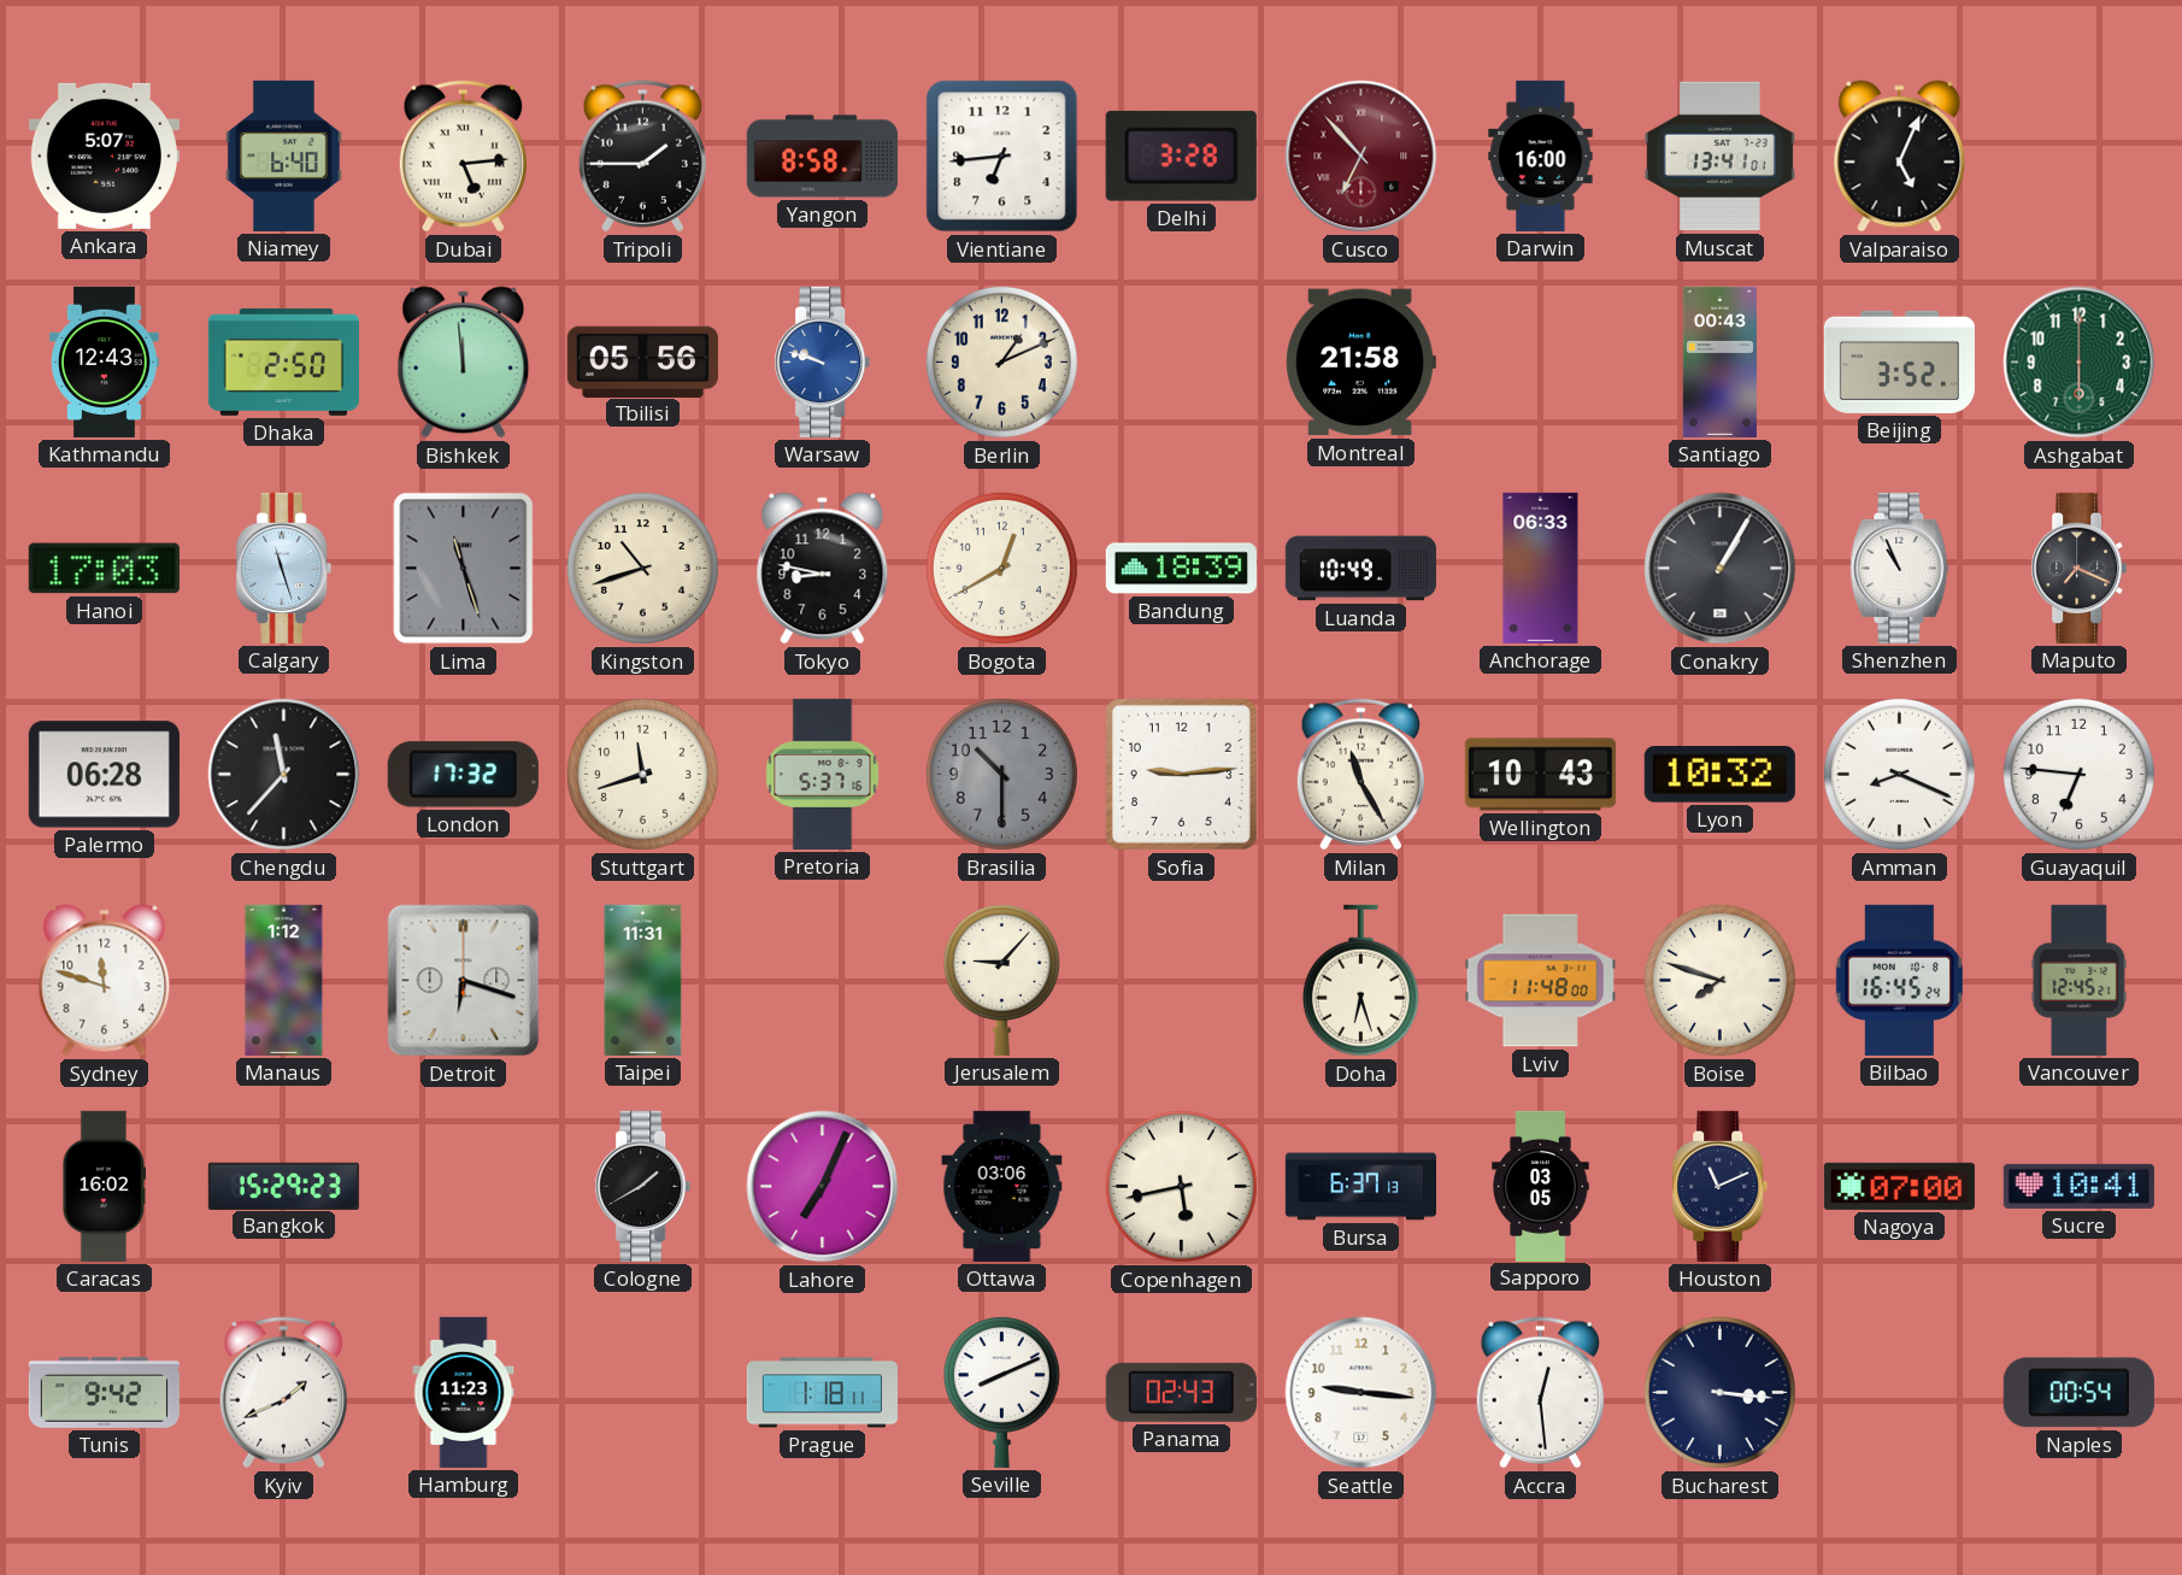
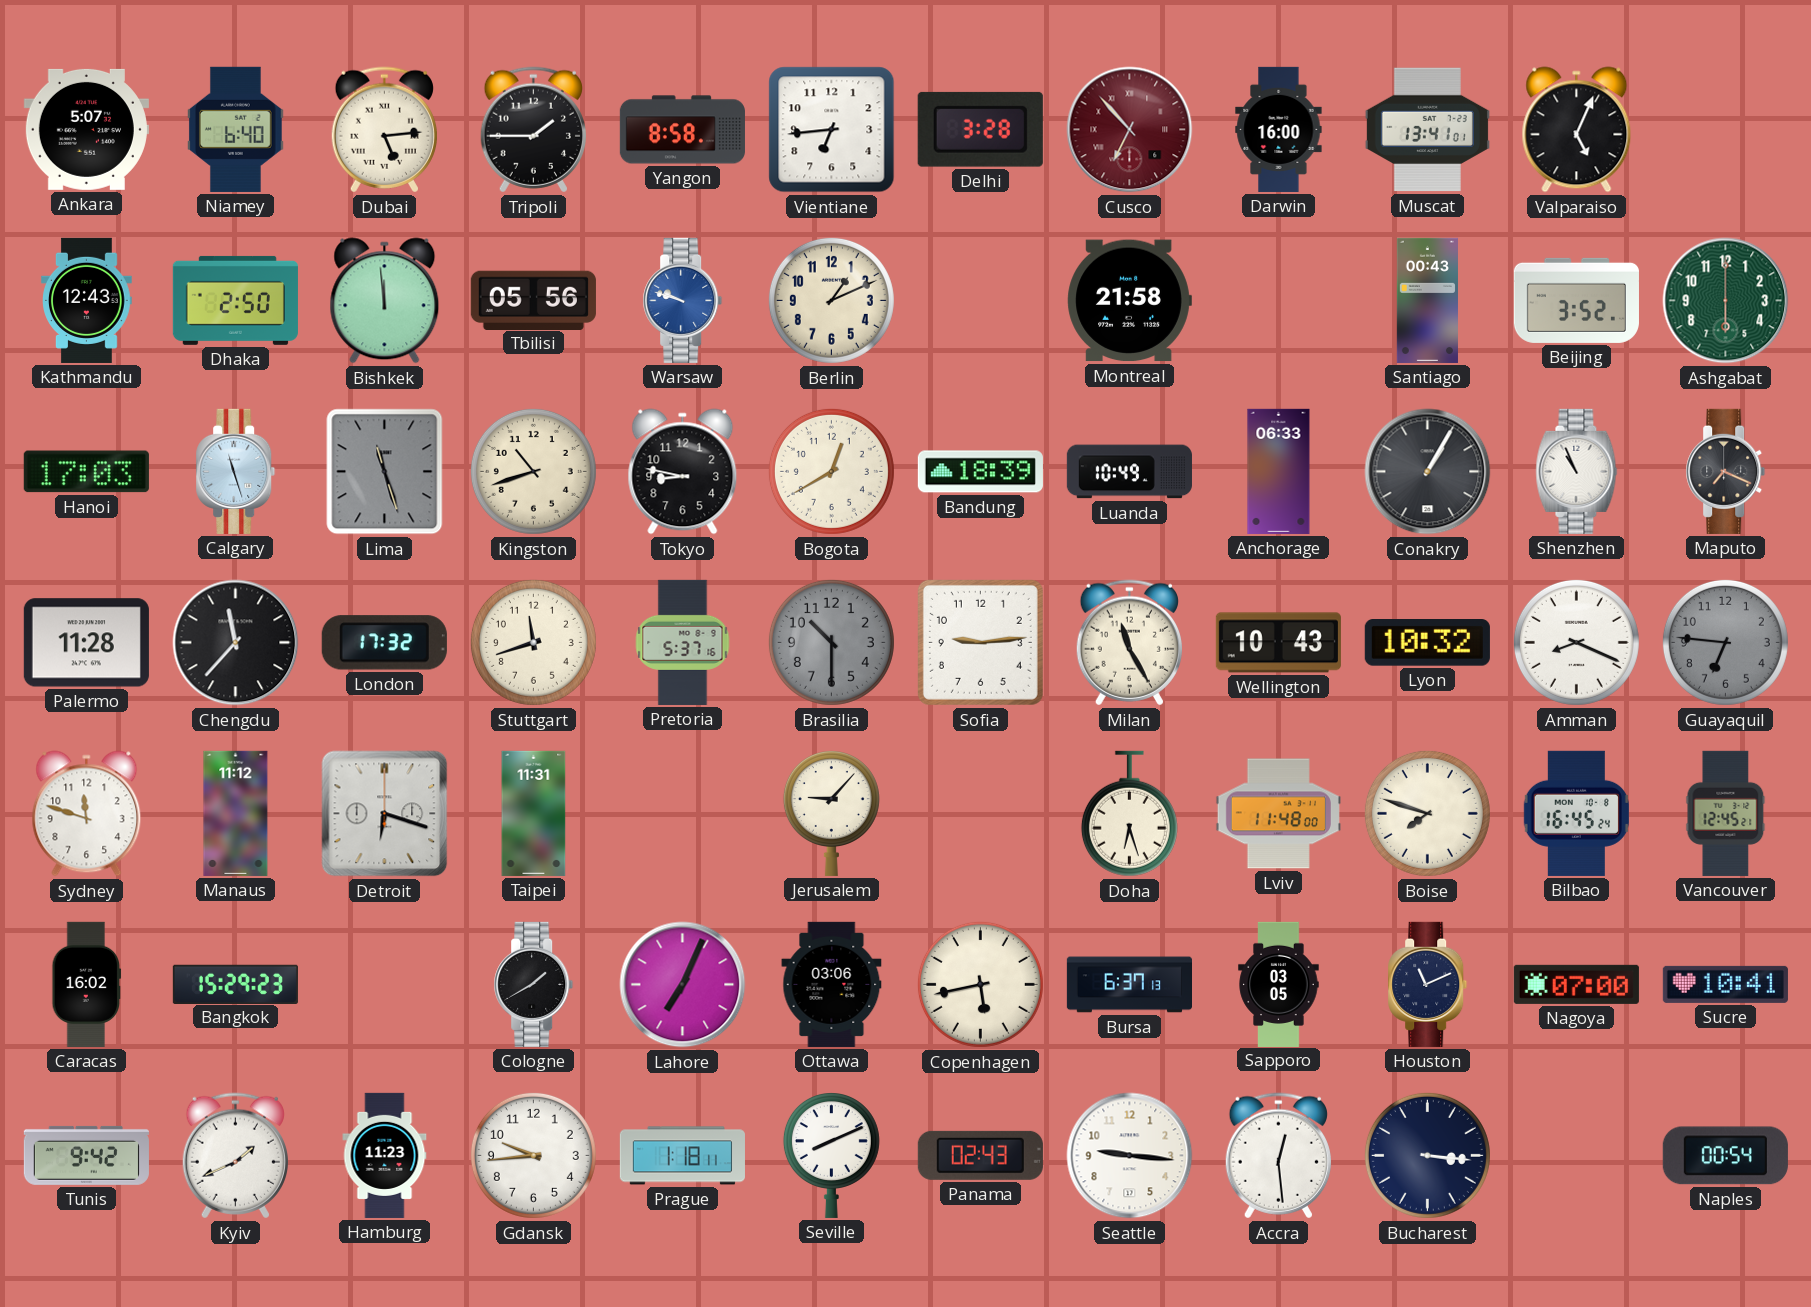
Palermo: 06:28 -> 11:28
Guayaquil dial: white -> grey
Manaus: 1:12 -> 11:12
Gdansk: none -> 9:44
